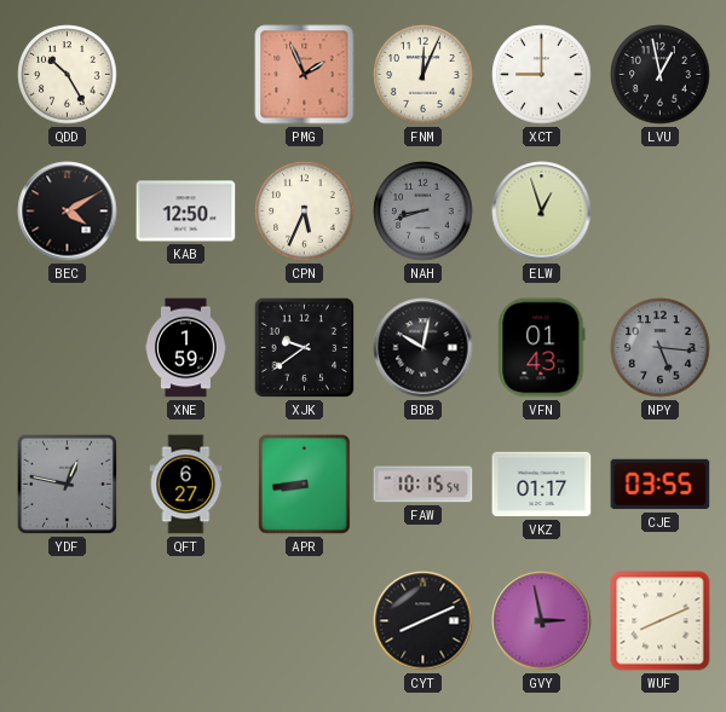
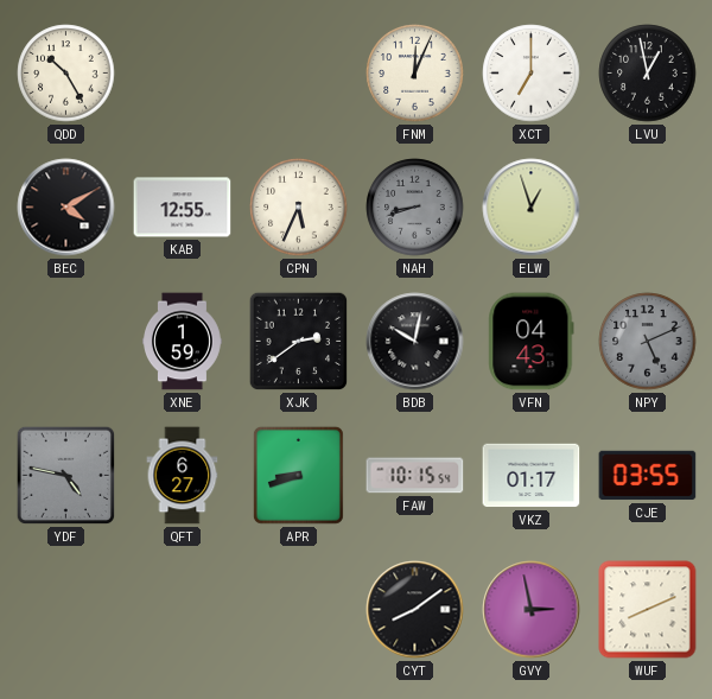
PMG: 1:56 -> none
XCT: 9:00 -> 7:00
KAB: 12:50 -> 12:55
XJK: 9:39 -> 2:39
VFN: 01:43 -> 04:43
NPY: 5:16 -> 5:11
YDF: 12:47 -> 4:47
APR: 8:44 -> 8:42
CYT: 8:11 -> 8:09
